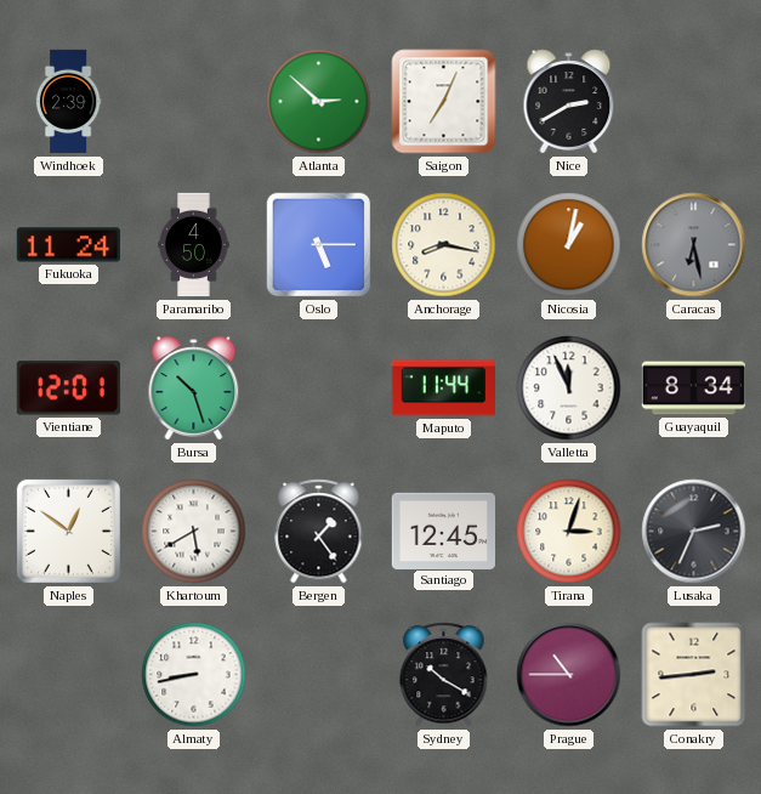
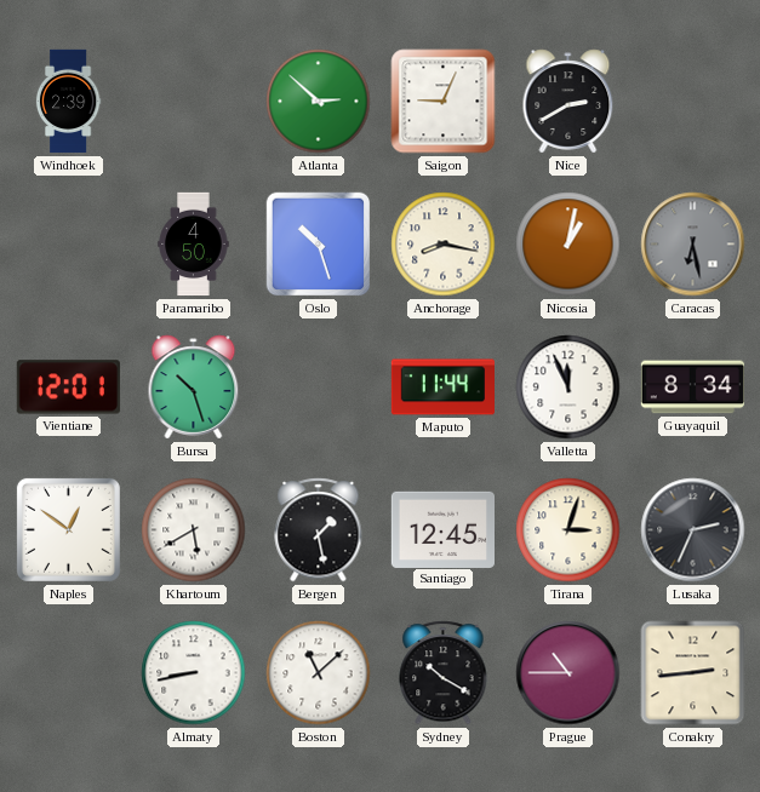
Saigon: 7:04 -> 9:04
Fukuoka: 11:24 -> none
Oslo: 5:15 -> 10:27
Bergen: 1:24 -> 1:28
Boston: none -> 11:08
